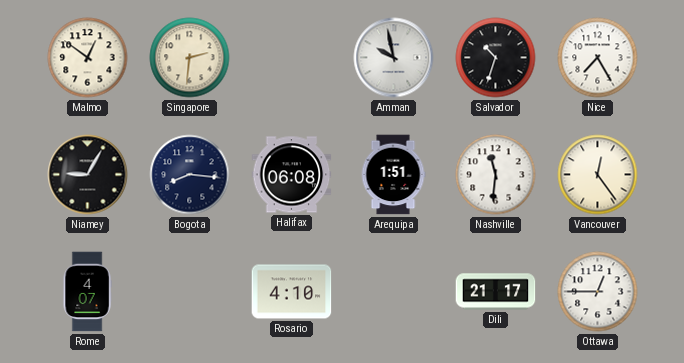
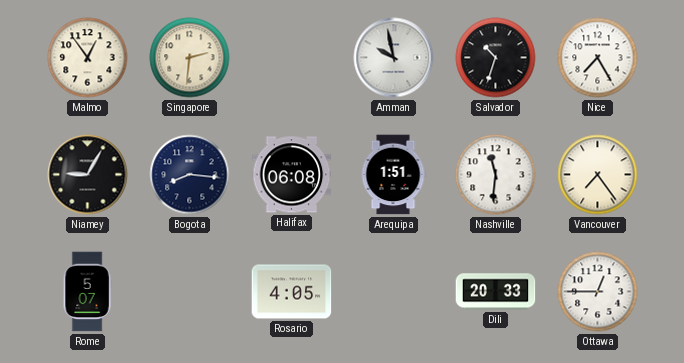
Malmo: 12:51 -> 12:54
Vancouver: 12:24 -> 7:24
Rome: 4:07 -> 5:07
Rosario: 4:10 -> 4:05
Dili: 21:17 -> 20:33
